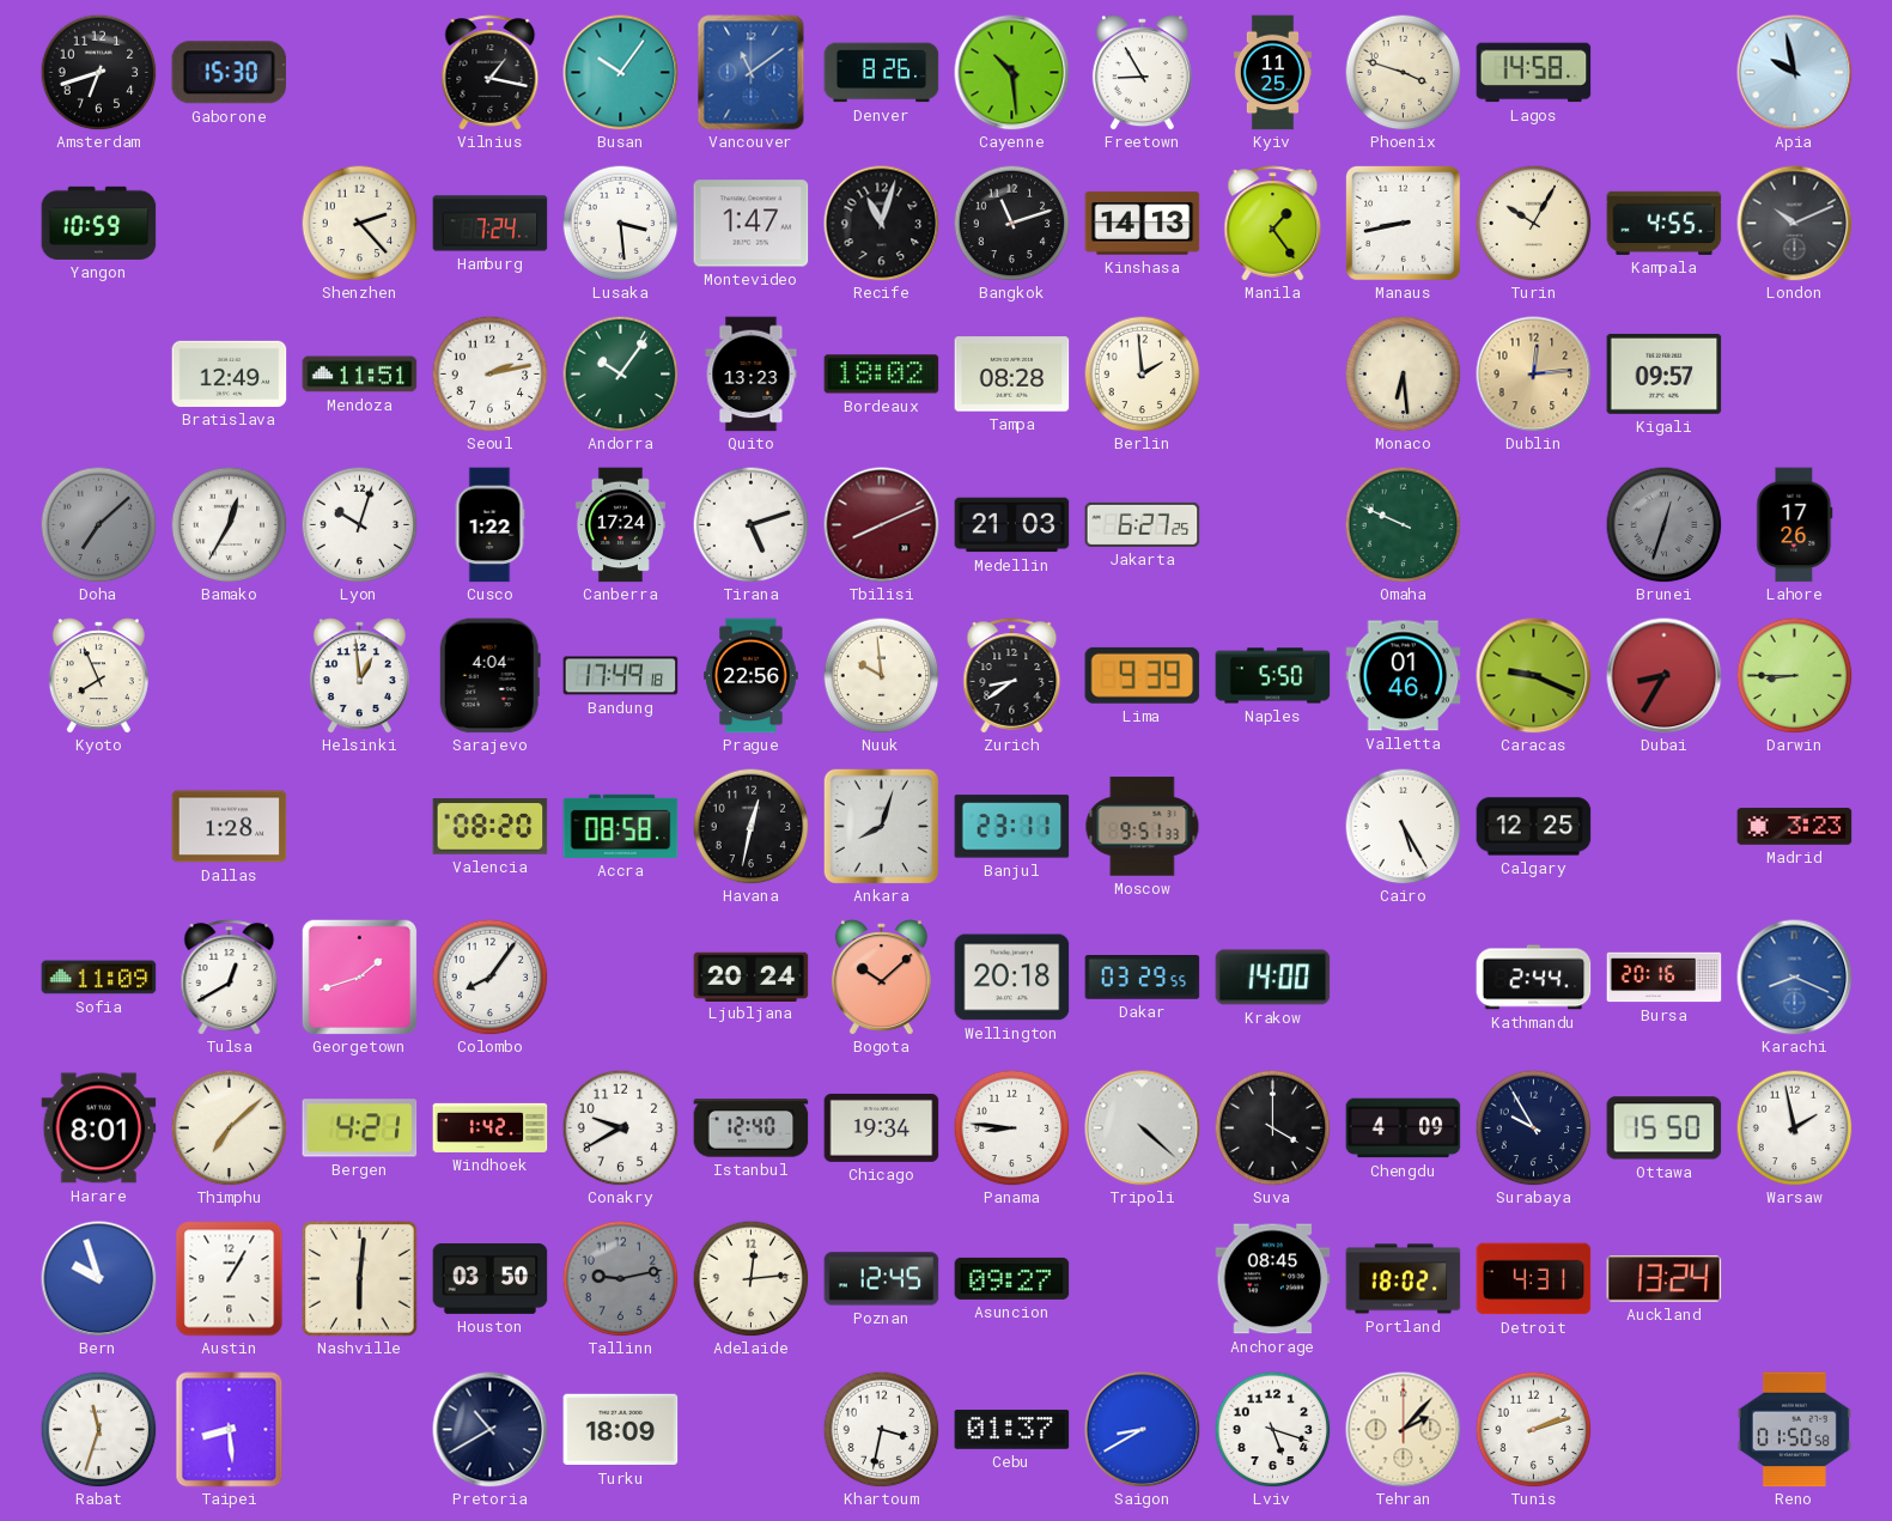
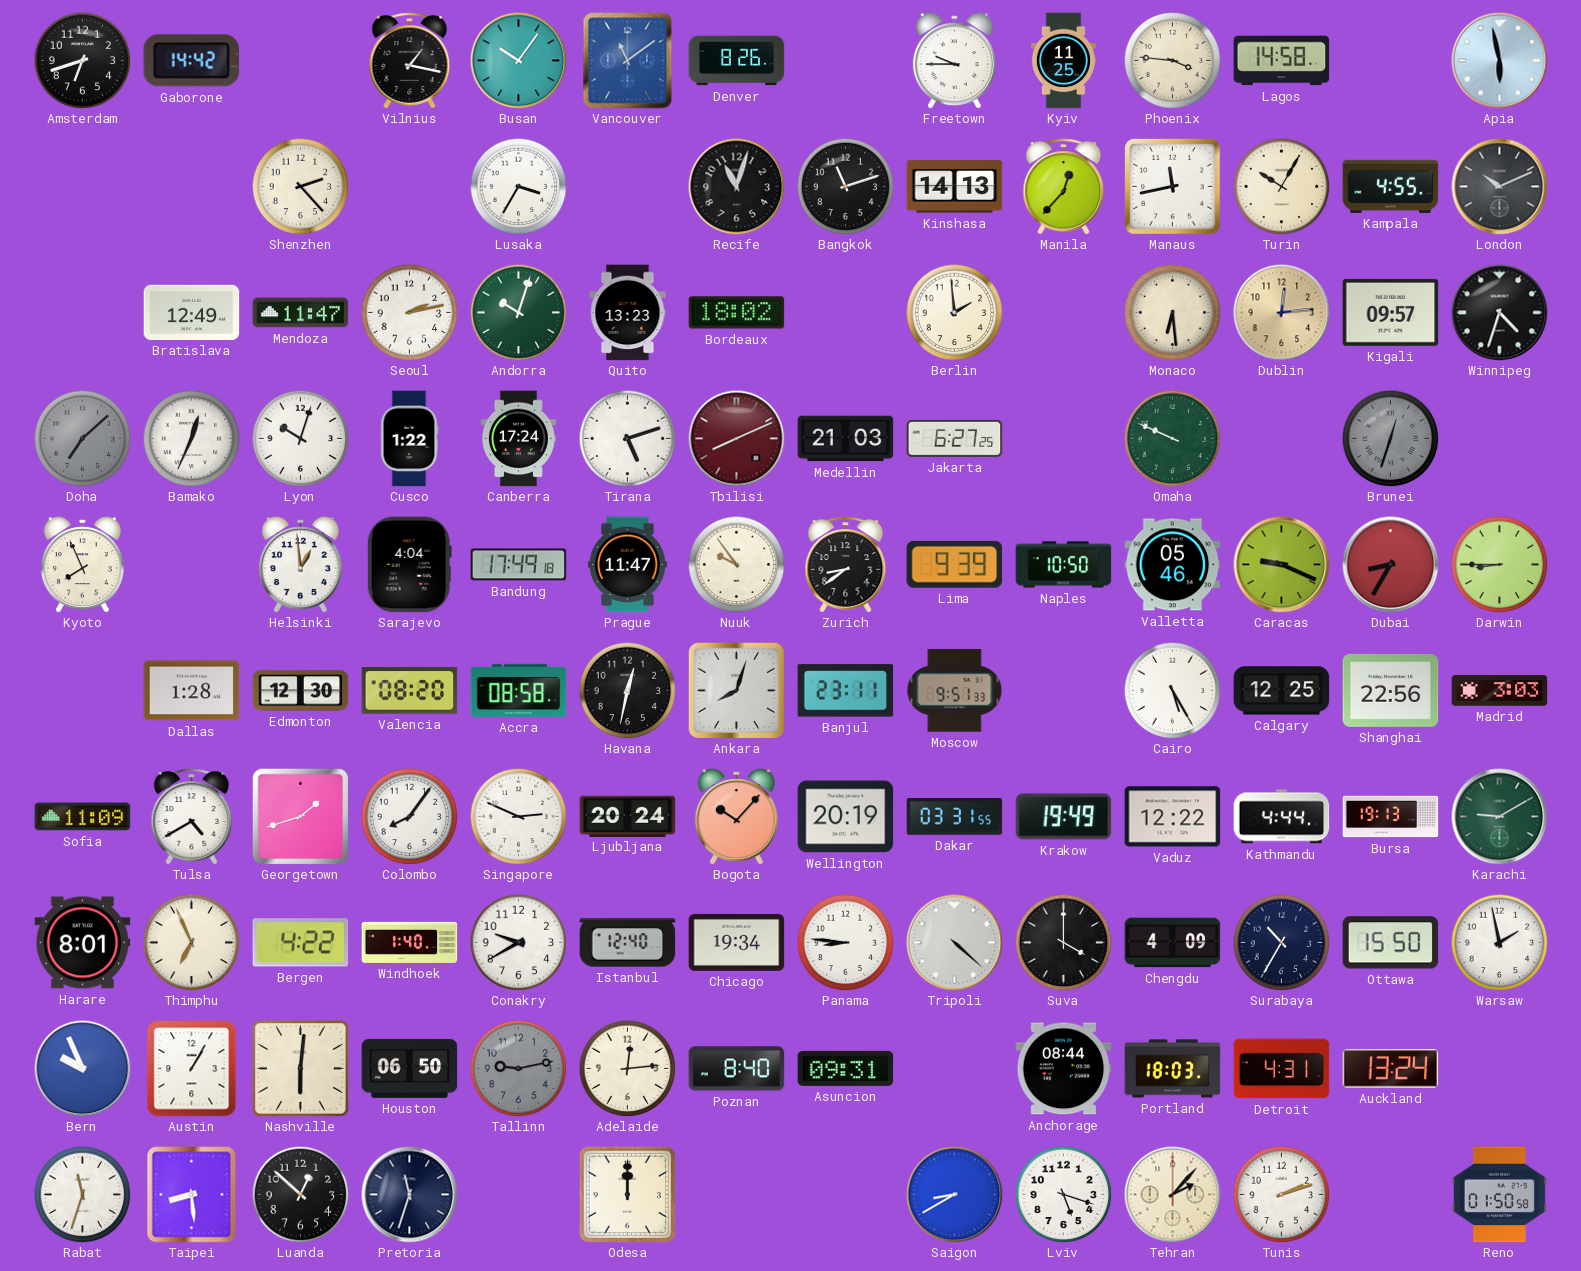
Gaborone: 15:30 -> 14:42
Cayenne: 10:29 -> none
Freetown: 8:55 -> 9:45
Phoenix: 3:48 -> 3:46
Apia: 9:58 -> 5:58
Yangon: 10:59 -> none
Hamburg: 7:24 -> none
Lusaka: 3:29 -> 3:35
Montevideo: 1:47 -> none
Manila: 1:24 -> 12:37
Manaus: 8:43 -> 11:43
Mendoza: 11:51 -> 11:47
Andorra: 10:06 -> 10:03
Tampa: 08:28 -> none
Winnipeg: none -> 4:33
Bamako: 12:35 -> 12:34
Lahore: 17:26 -> none
Prague: 22:56 -> 11:47
Nuuk: 9:59 -> 9:54
Naples: 5:50 -> 10:50
Valletta: 01:46 -> 05:46
Edmonton: none -> 12:30
Shanghai: none -> 22:56
Madrid: 3:23 -> 3:03
Tulsa: 12:40 -> 4:40
Singapore: none -> 2:49
Bogota: 10:08 -> 10:07
Wellington: 20:18 -> 20:19
Dakar: 03:29 -> 03:31
Krakow: 14:00 -> 19:49
Vaduz: none -> 12:22
Kathmandu: 2:44 -> 4:44
Bursa: 20:16 -> 19:13
Karachi: 8:19 -> 9:10
Karachi dial: blue -> green
Thimphu: 7:08 -> 6:56
Bergen: 4:21 -> 4:22
Windhoek: 1:42 -> 1:40
Surabaya: 9:55 -> 10:35
Bern: 9:57 -> 9:56
Houston: 03:50 -> 06:50
Poznan: 12:45 -> 8:40
Asuncion: 09:27 -> 09:31
Anchorage: 08:45 -> 08:44
Portland: 18:02 -> 18:03
Luanda: none -> 12:52
Pretoria: 10:40 -> 11:33
Turku: 18:09 -> none
Odesa: none -> 12:00
Khartoum: 3:32 -> none
Cebu: 01:37 -> none
